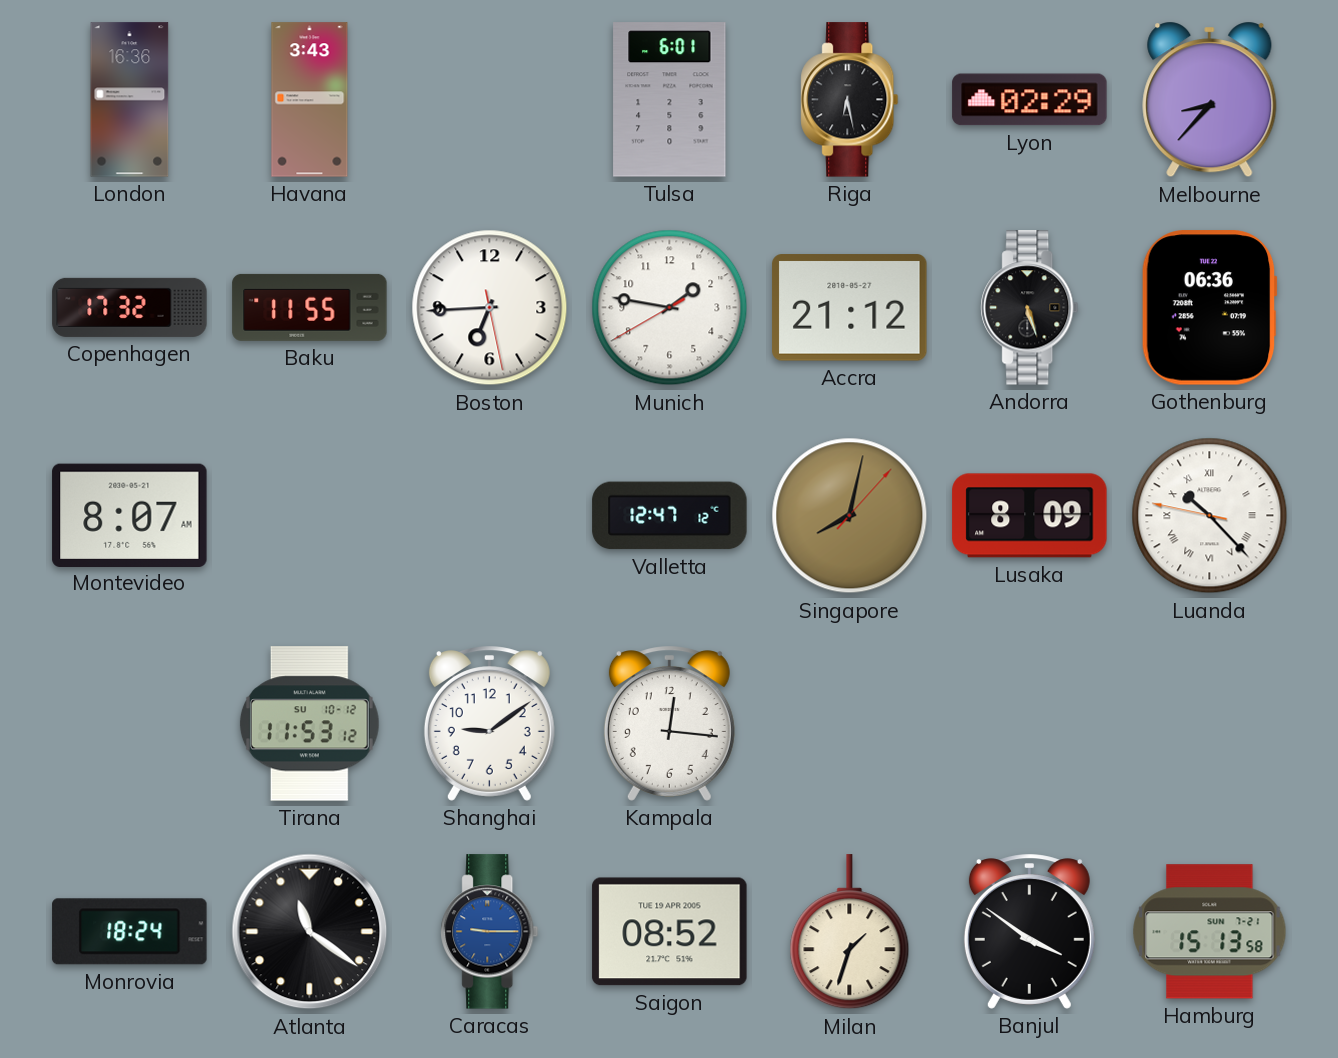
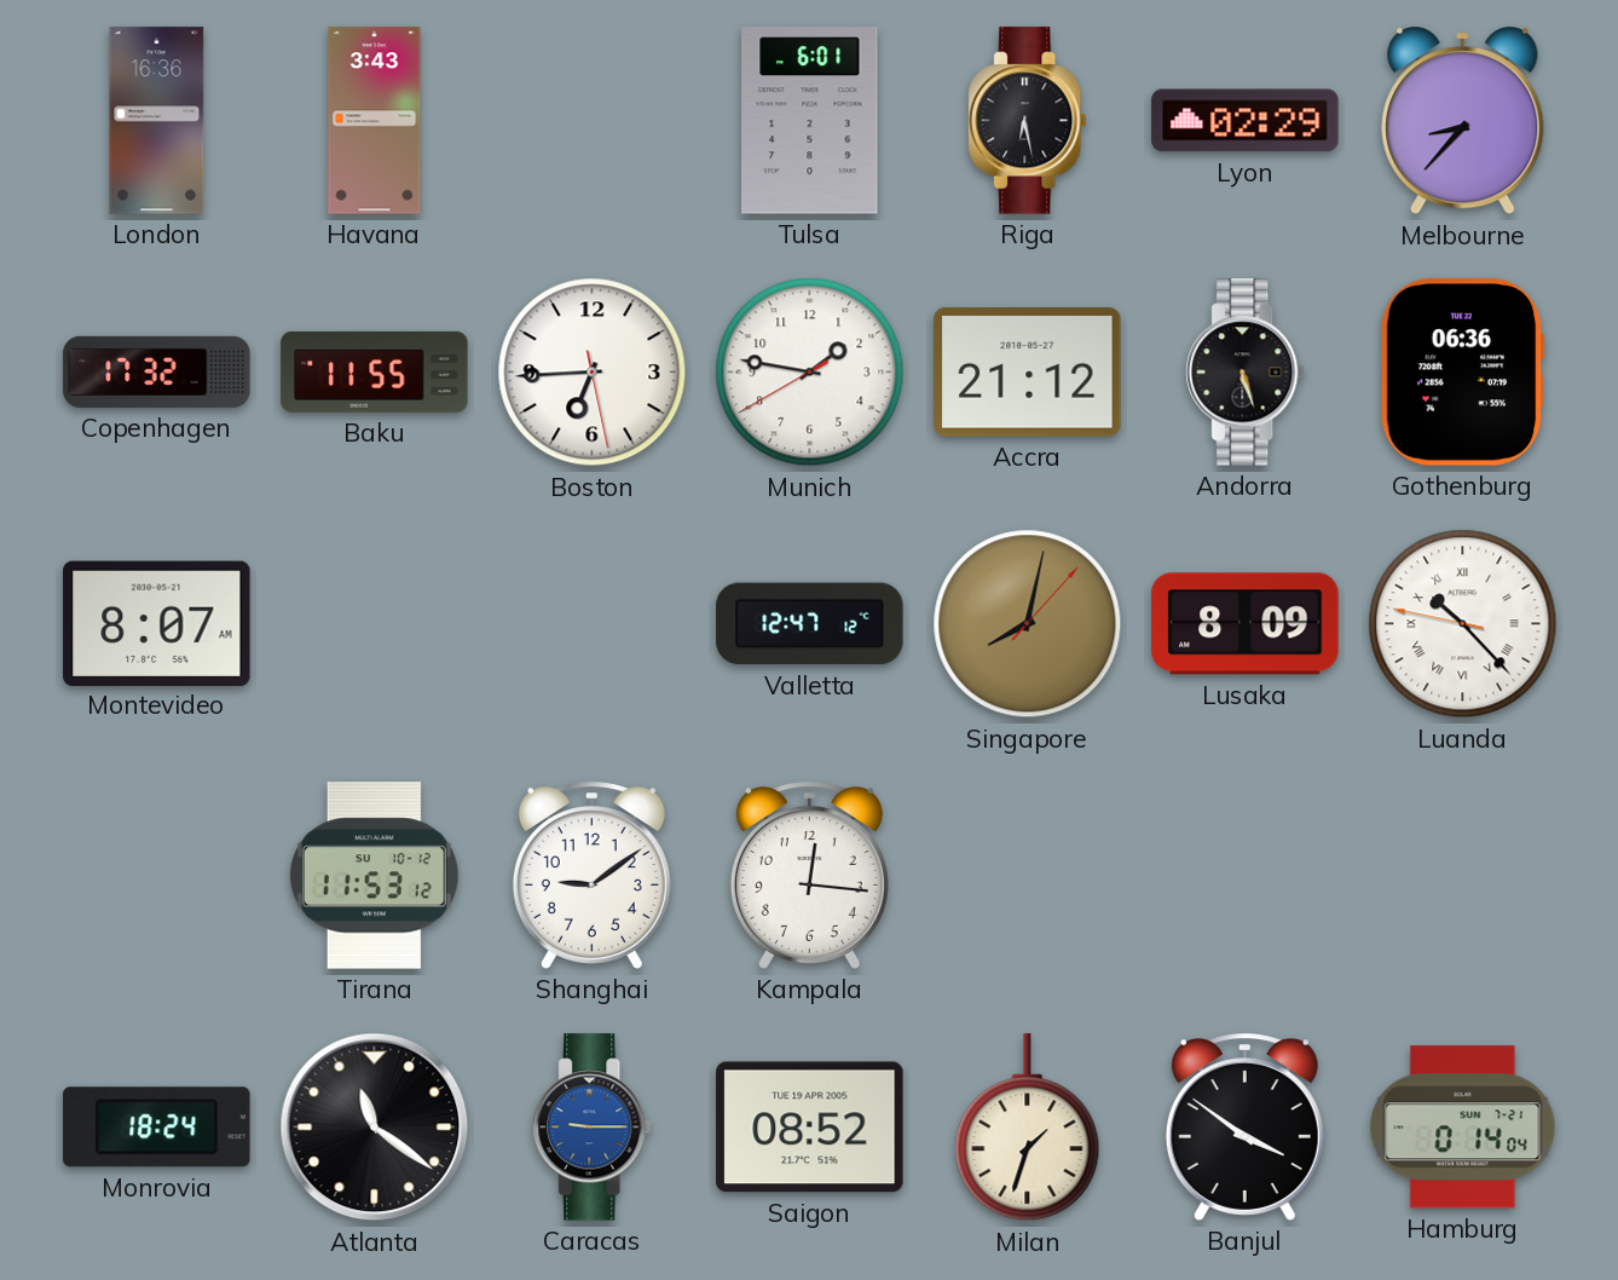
Hamburg: 15:13 -> 0:14
